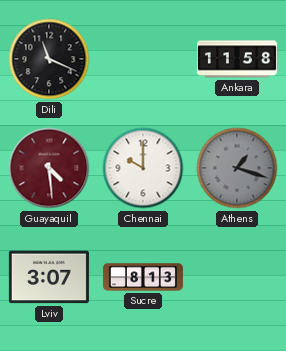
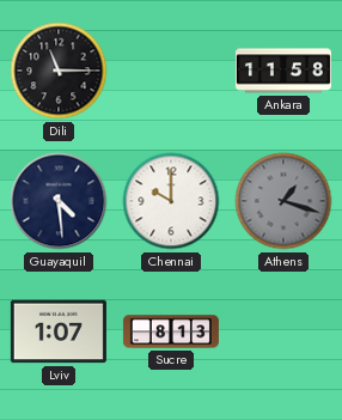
Dili: 11:19 -> 11:15
Guayaquil dial: burgundy -> navy
Lviv: 3:07 -> 1:07
